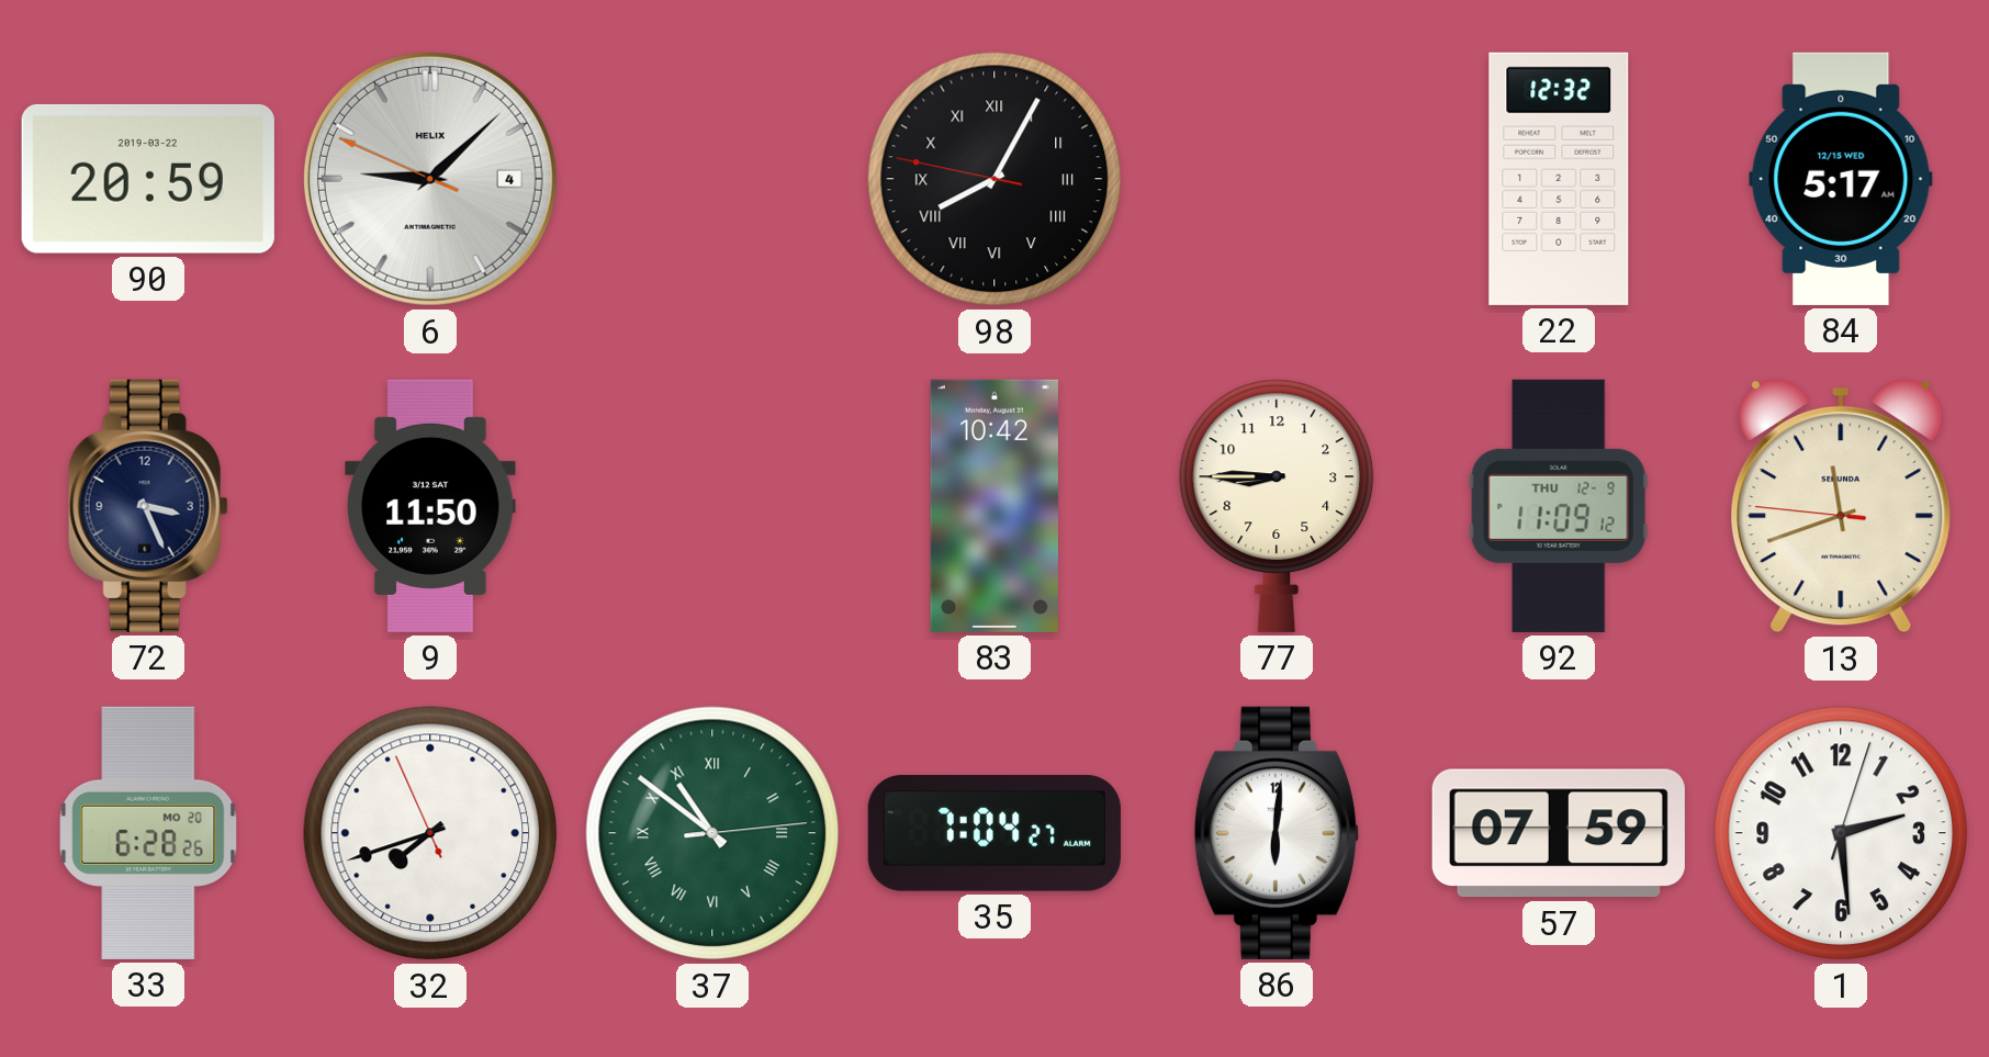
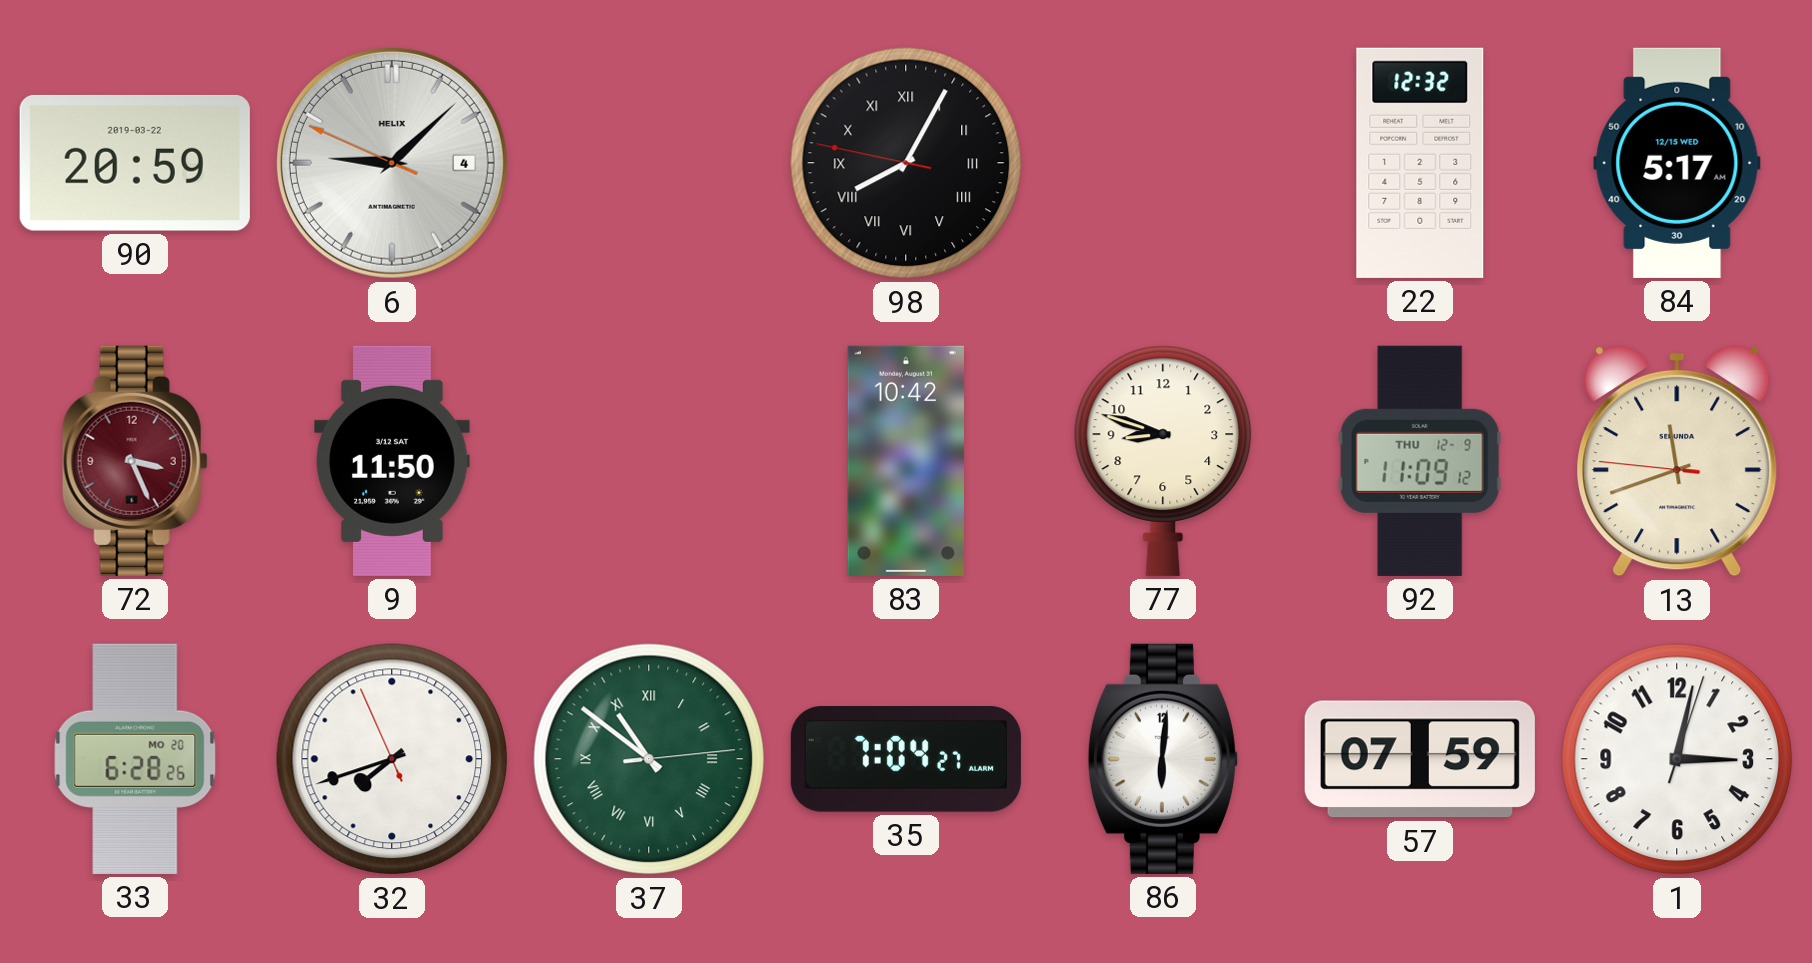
72 dial: navy -> burgundy
77: 8:45 -> 8:48
1: 2:29 -> 3:02
